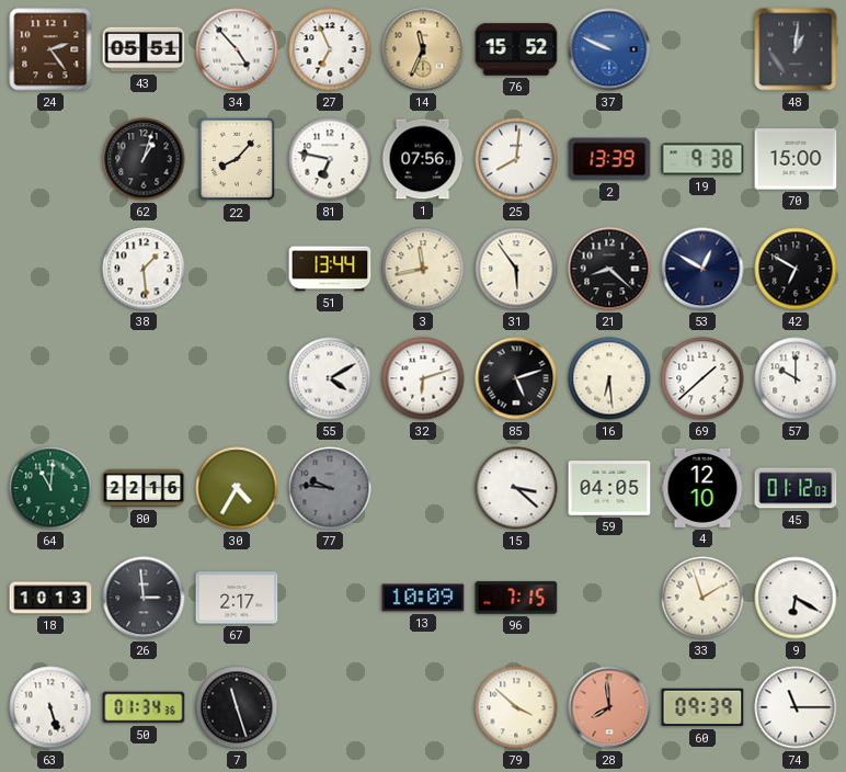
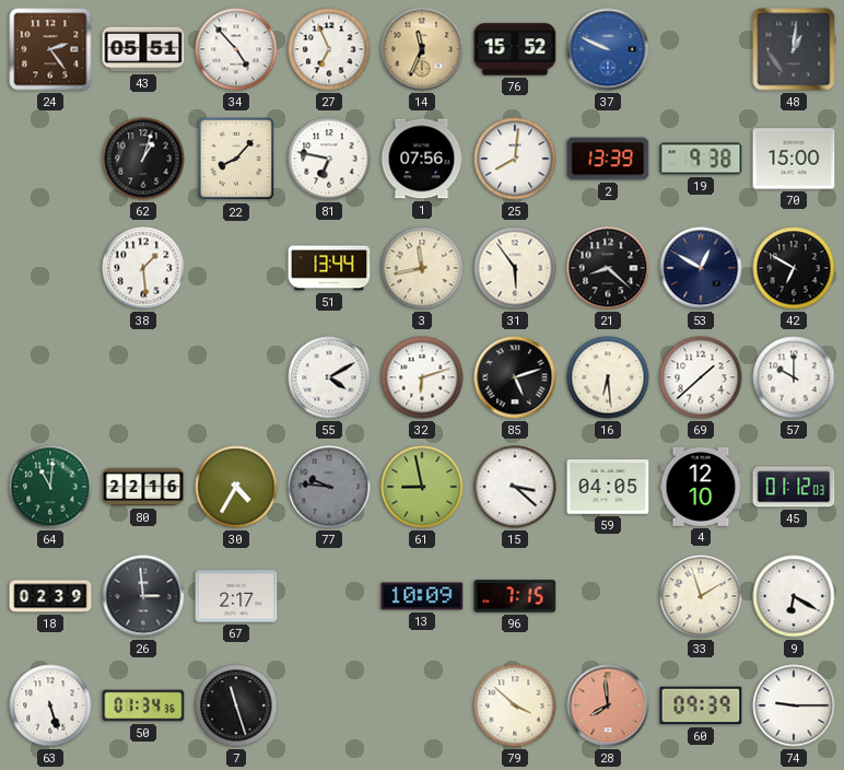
61: none -> 8:58
18: 10:13 -> 02:39
74: 11:15 -> 9:15
